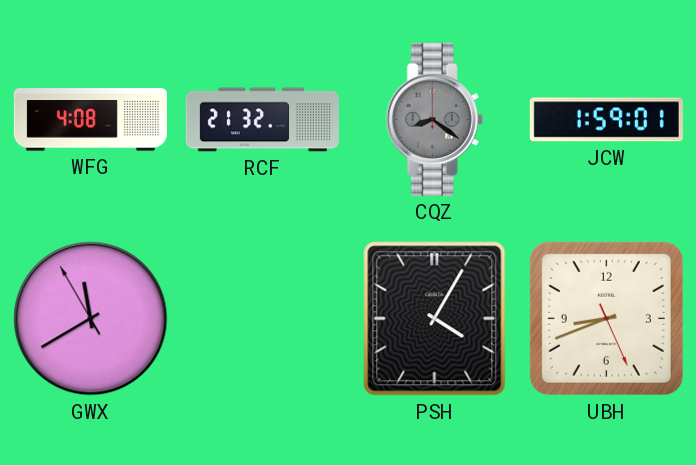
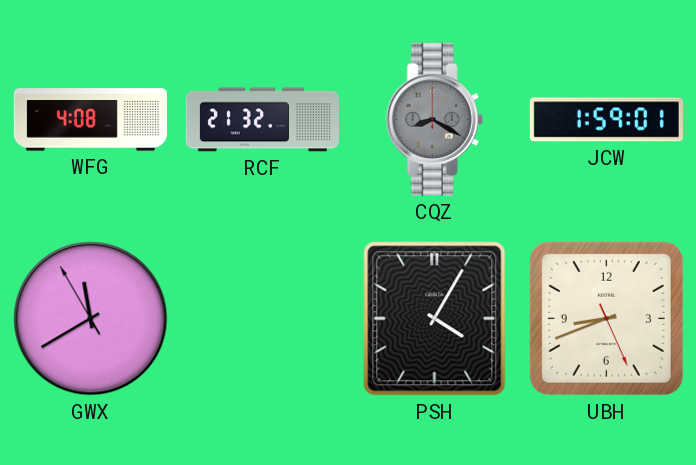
CQZ: 8:21 -> 8:20
